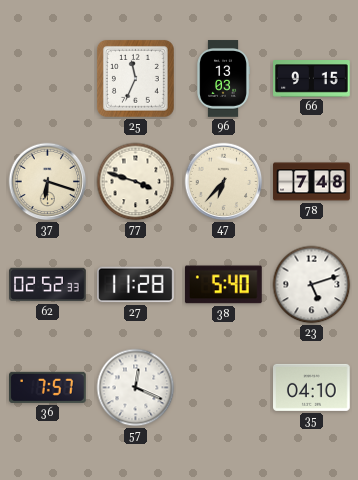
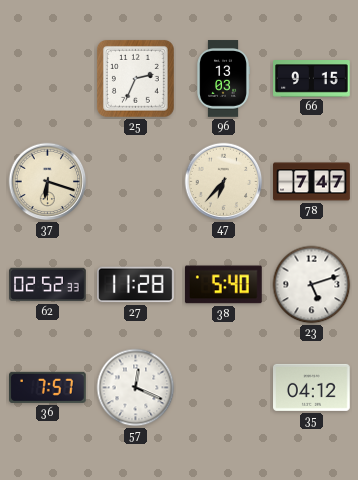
25: 11:34 -> 2:34
77: 3:48 -> none
78: 7:48 -> 7:47
35: 04:10 -> 04:12
